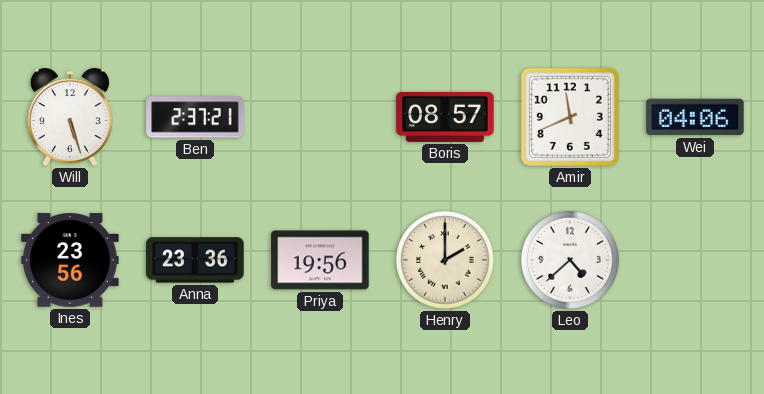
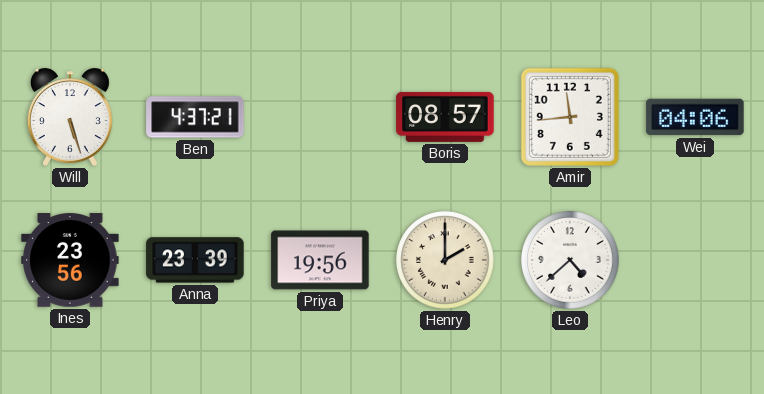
Ben: 2:37 -> 4:37
Amir: 11:41 -> 11:44
Anna: 23:36 -> 23:39
